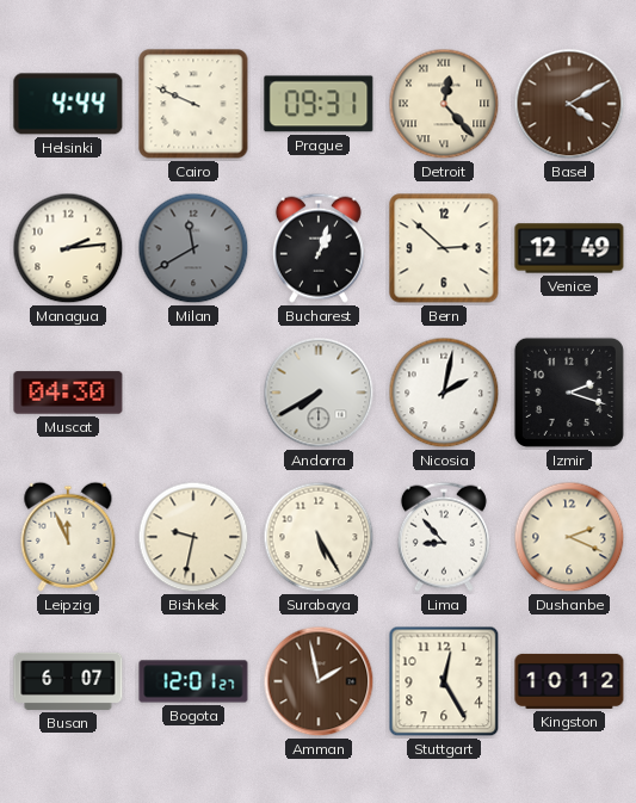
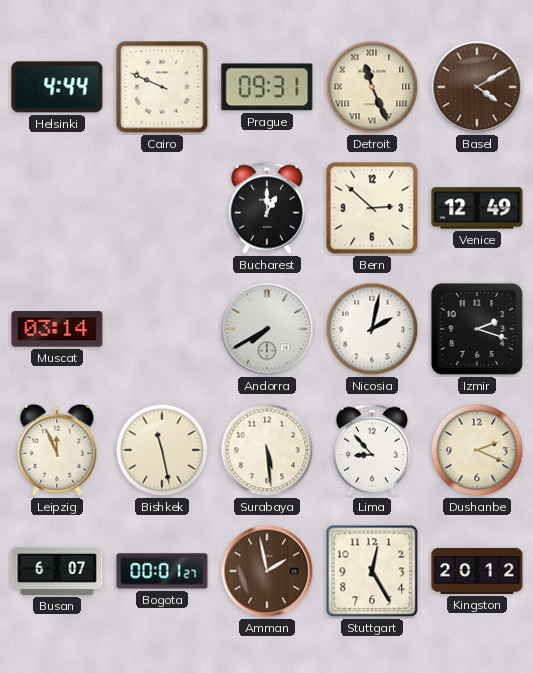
Detroit: 12:23 -> 11:26
Managua: 2:14 -> none
Milan: 11:40 -> none
Bucharest: 1:03 -> 1:00
Muscat: 04:30 -> 03:14
Bishkek: 9:32 -> 11:28
Surabaya: 5:25 -> 5:29
Bogota: 12:01 -> 00:01
Kingston: 10:12 -> 20:12
